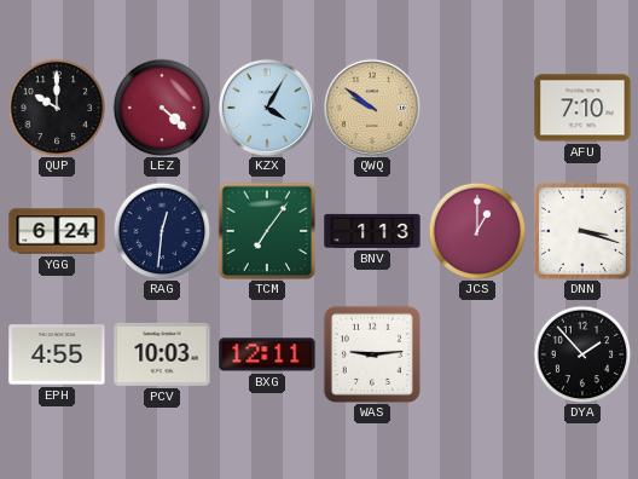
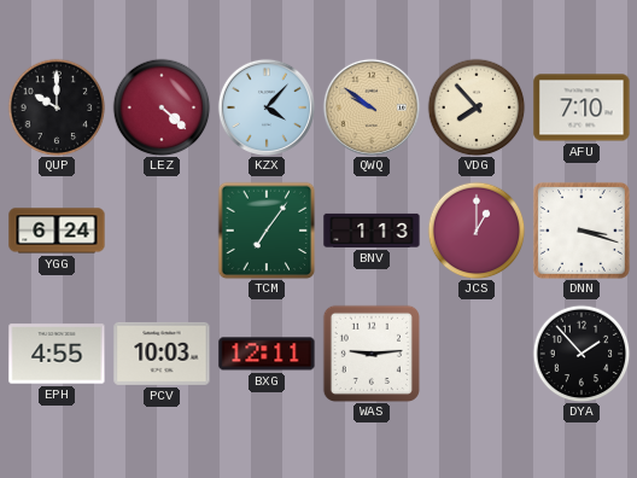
KZX: 4:05 -> 4:07
VDG: none -> 7:53
RAG: 12:31 -> none
